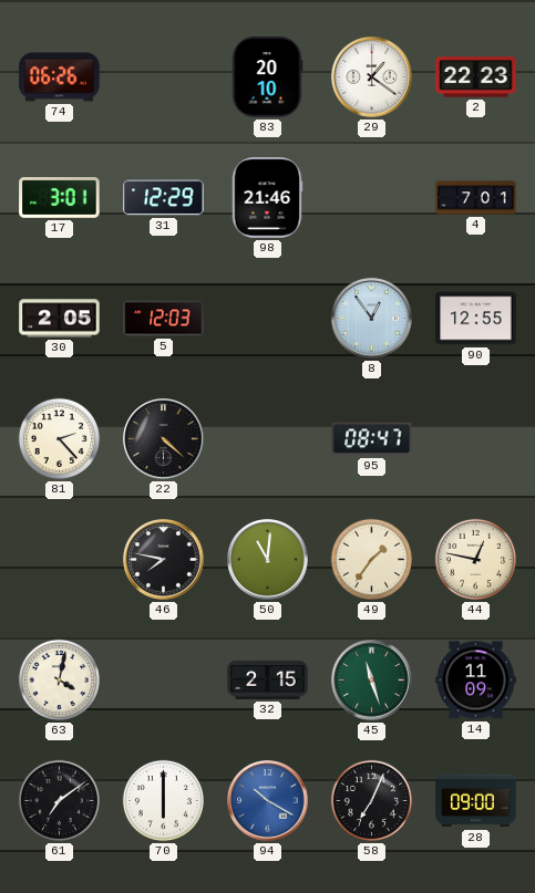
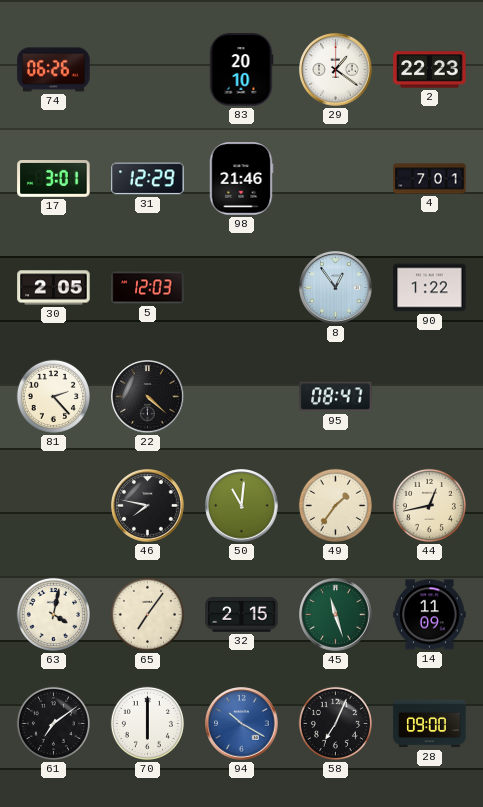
90: 12:55 -> 1:22
44: 12:47 -> 12:43
65: none -> 7:06
